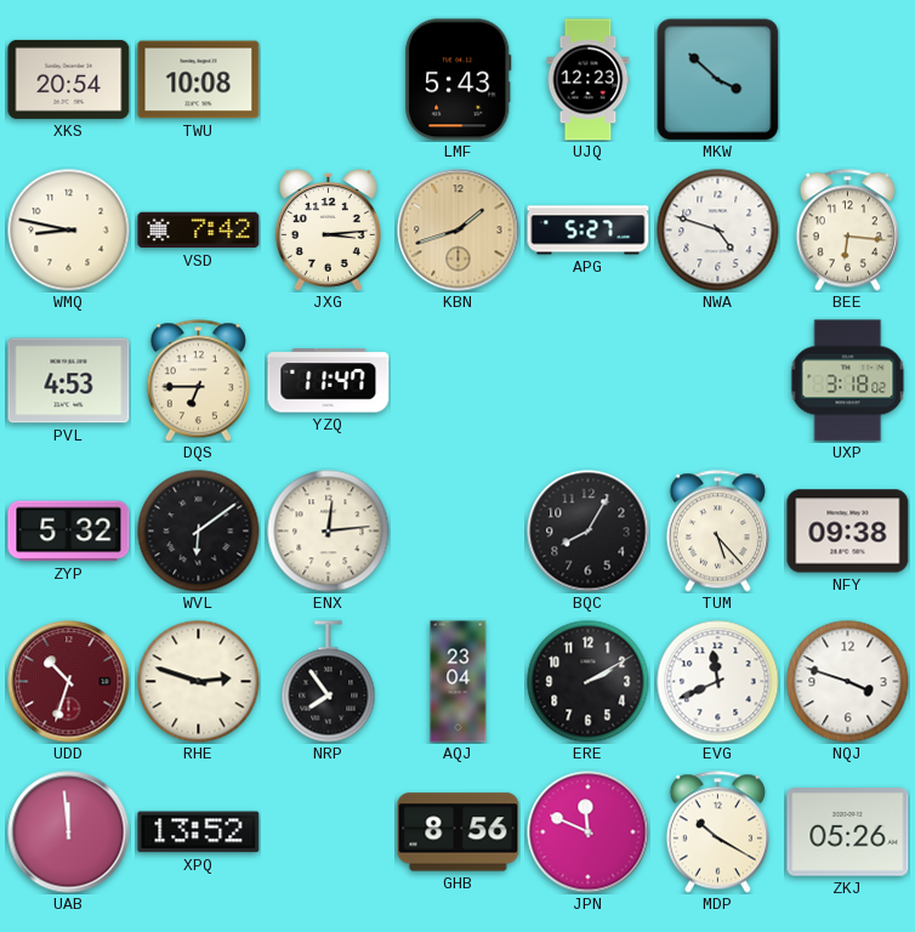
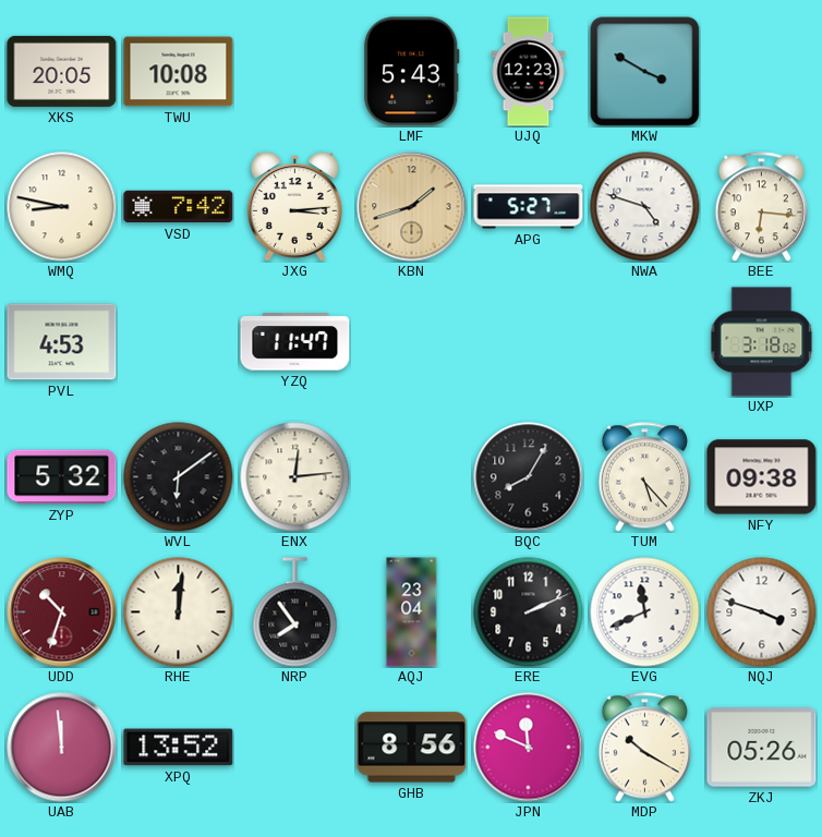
XKS: 20:54 -> 20:05
MKW: 3:52 -> 3:50
DQS: 6:45 -> none
RHE: 2:48 -> 12:01
ERE: 2:10 -> 2:11
